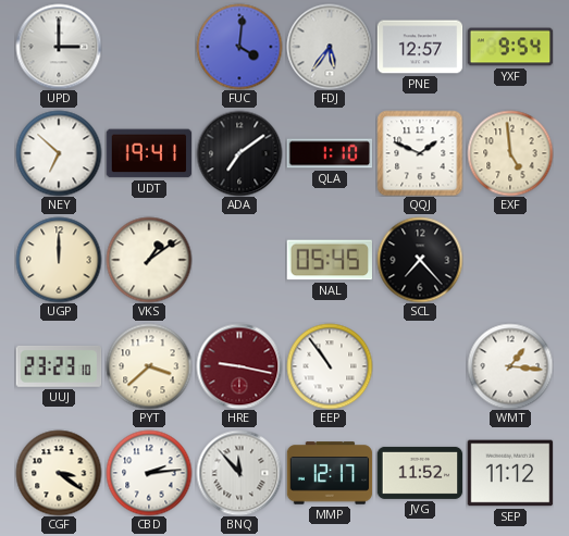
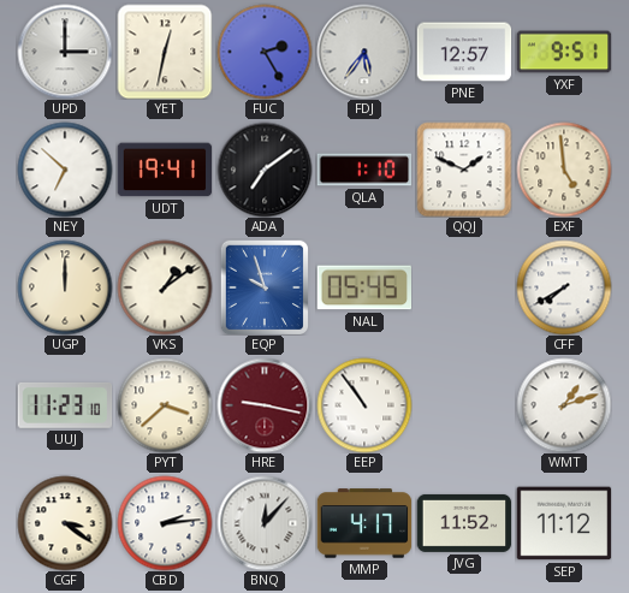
YET: none -> 12:32
FUC: 4:01 -> 2:25
YXF: 9:54 -> 9:51
EQP: none -> 9:57
SCL: 7:23 -> none
CFF: none -> 7:40
UUJ: 23:23 -> 11:23
WMT: 1:16 -> 1:12
BNQ: 11:53 -> 12:07
MMP: 12:17 -> 4:17
